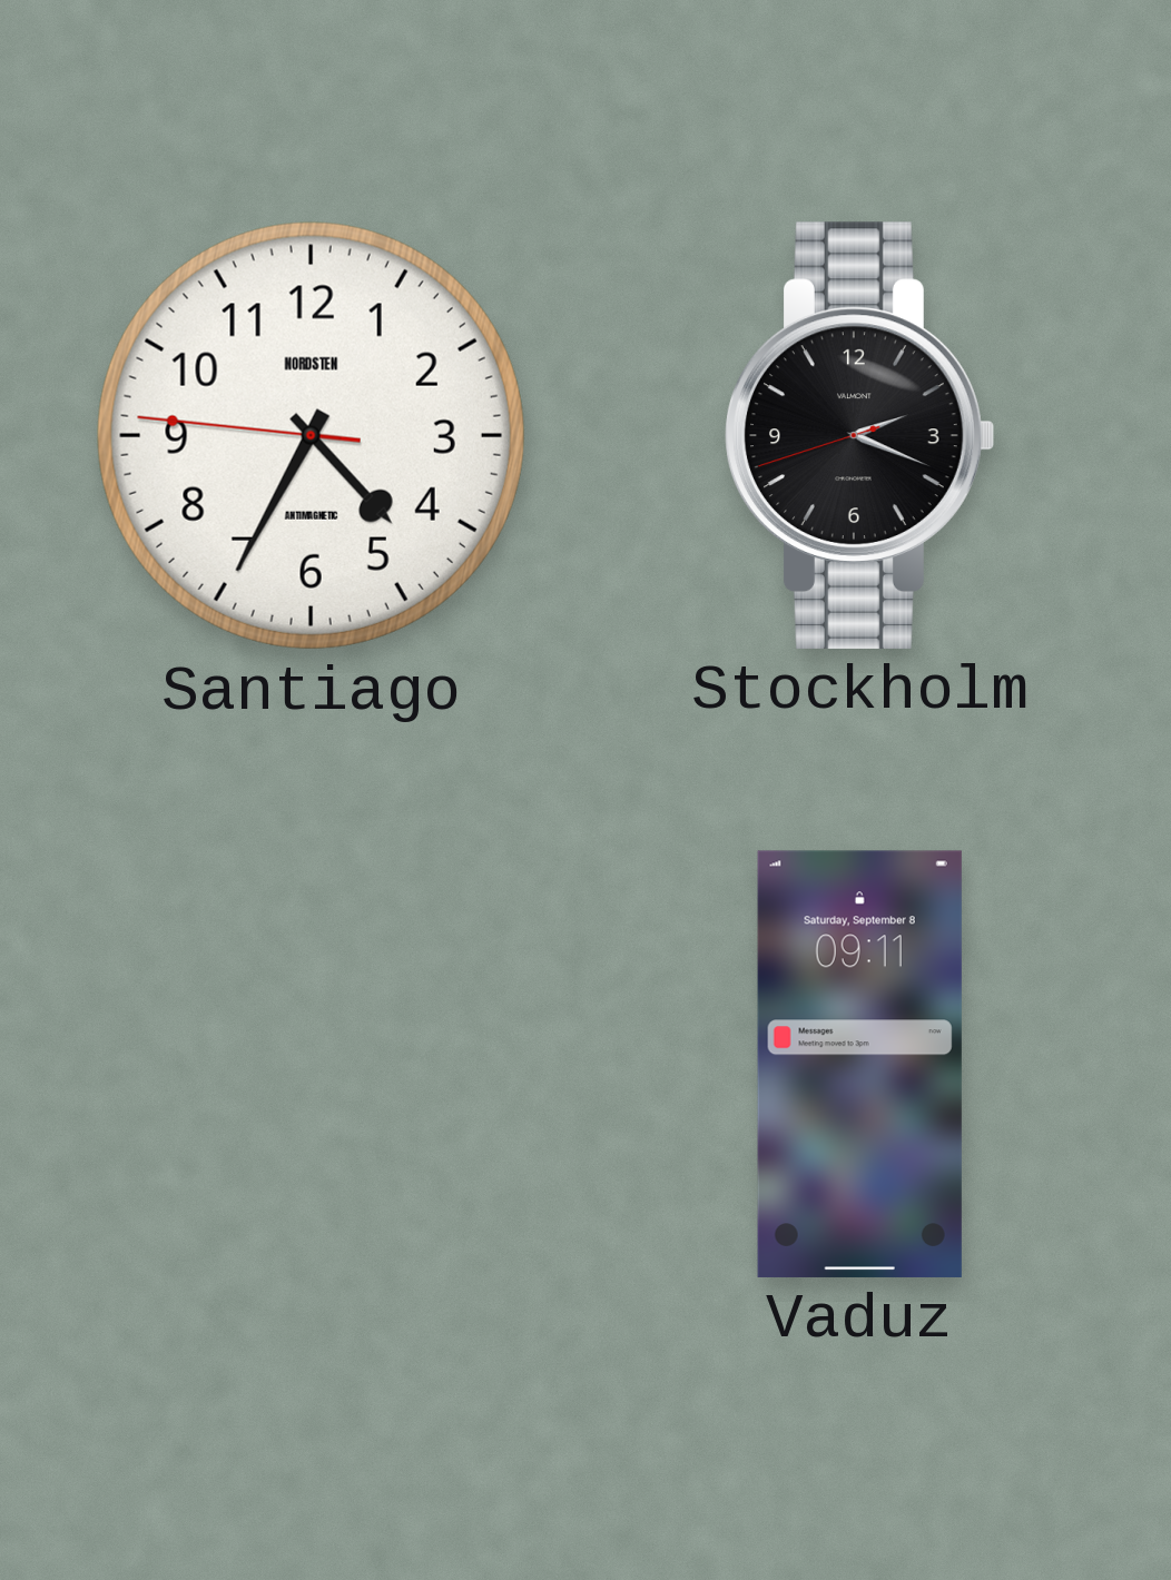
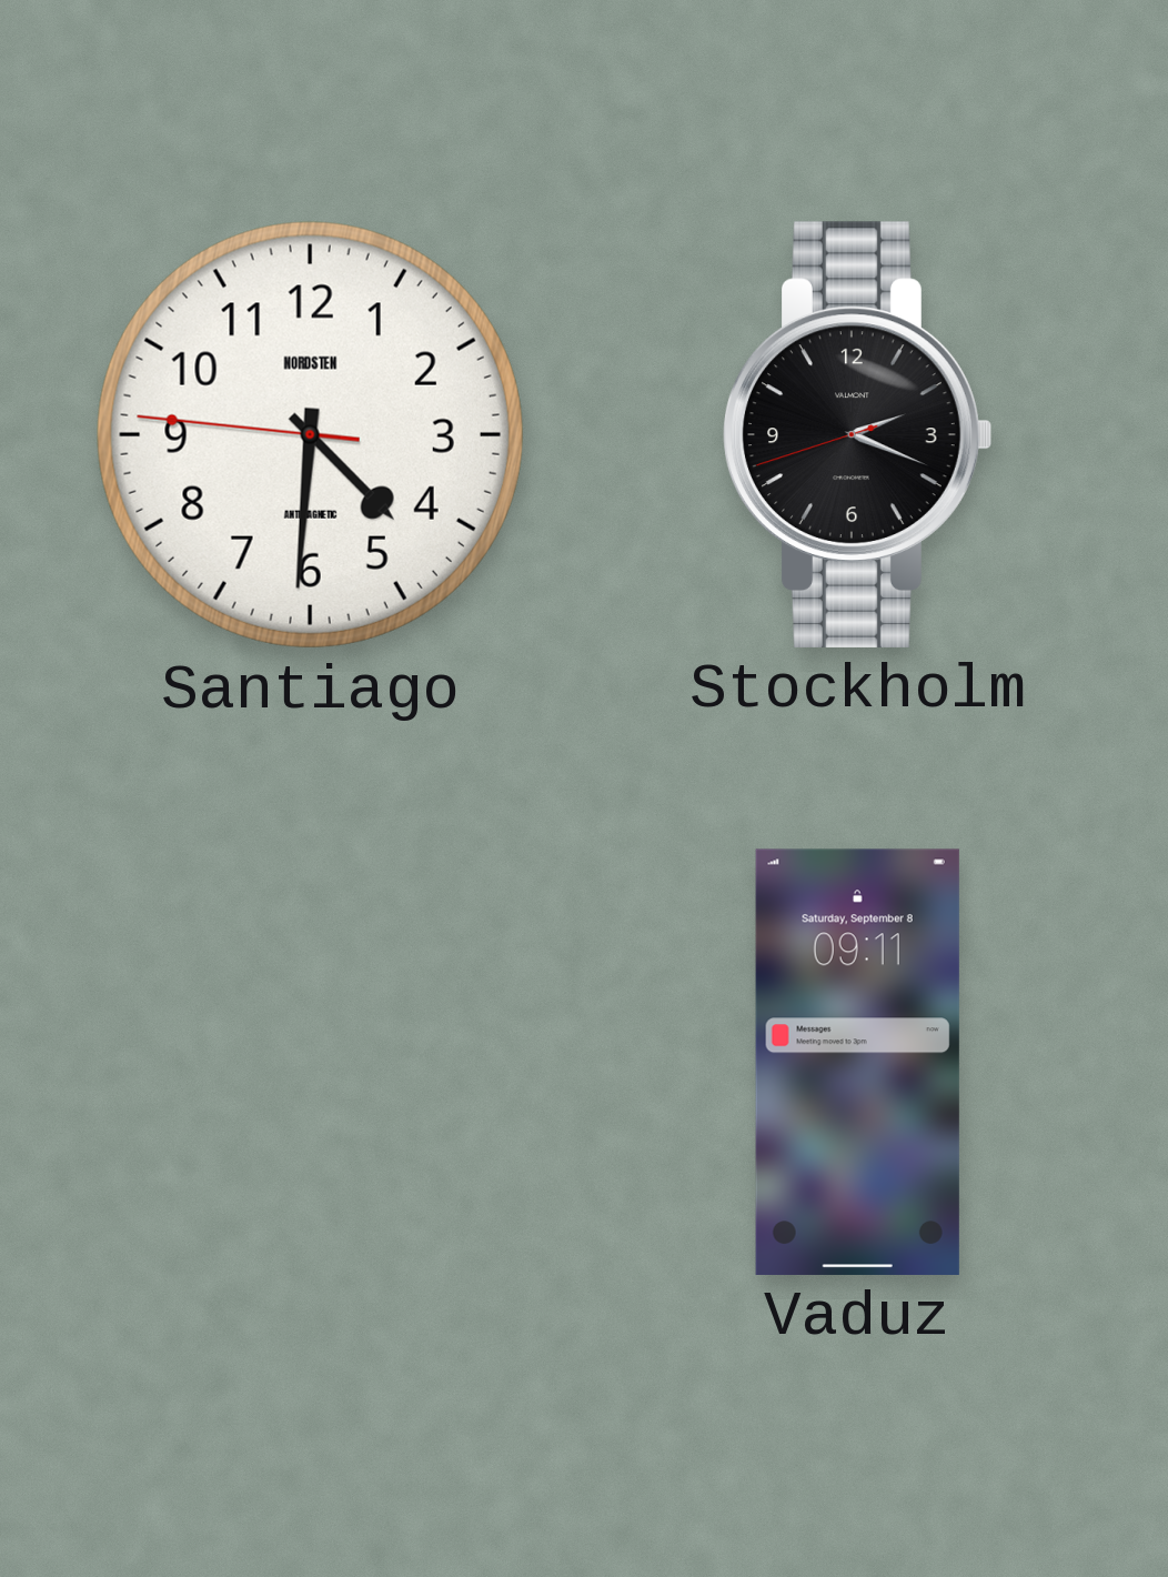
Santiago: 4:34 -> 4:30
